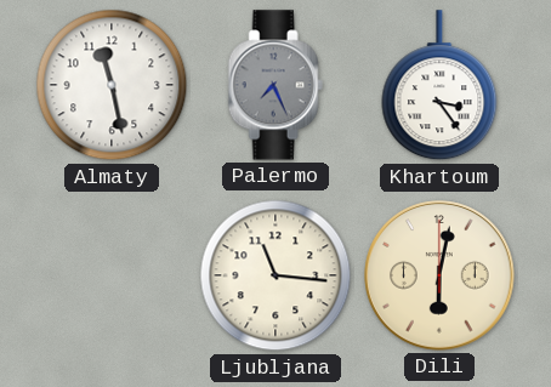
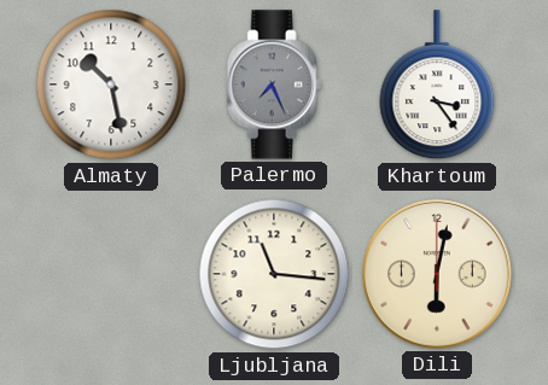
Almaty: 11:28 -> 10:28
